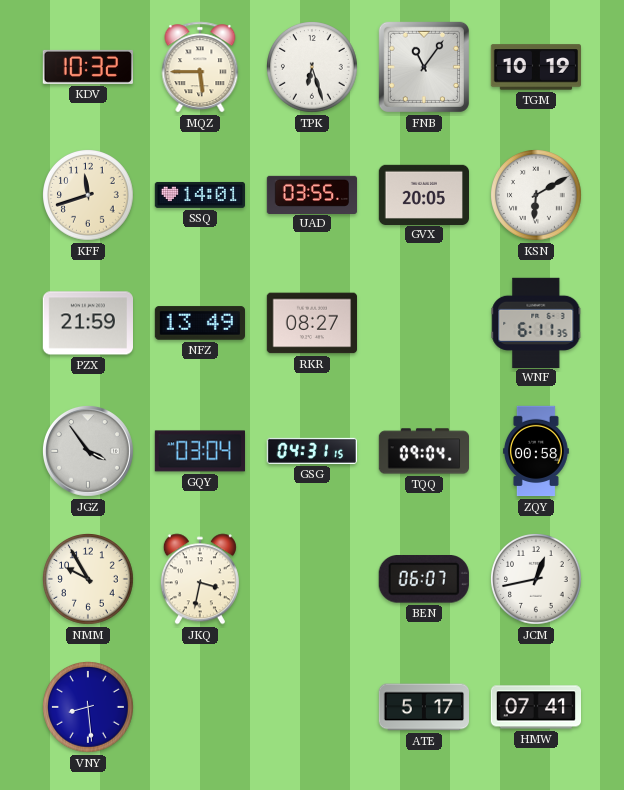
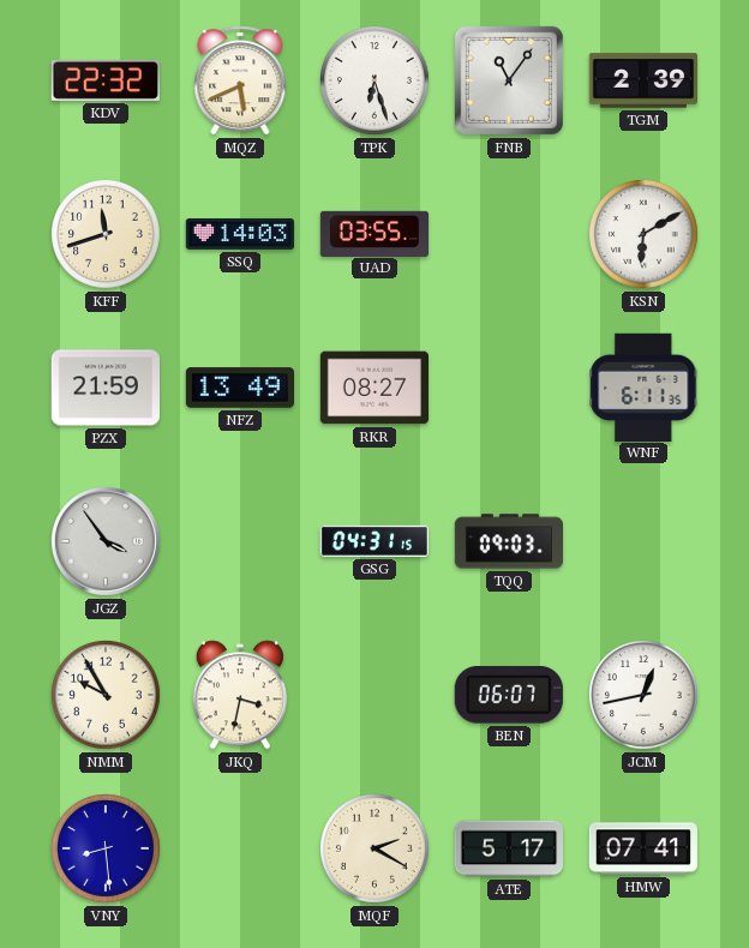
KDV: 10:32 -> 22:32
MQZ: 5:45 -> 5:41
TGM: 10:19 -> 2:39
SSQ: 14:01 -> 14:03
GVX: 20:05 -> none
GQY: 03:04 -> none
TQQ: 09:04 -> 09:03
ZQY: 00:58 -> none
MQF: none -> 2:20
